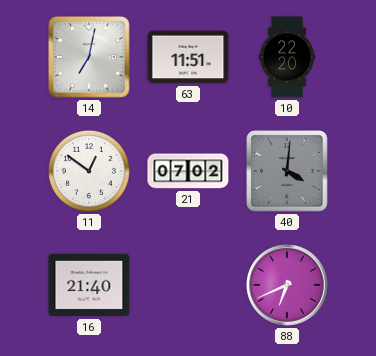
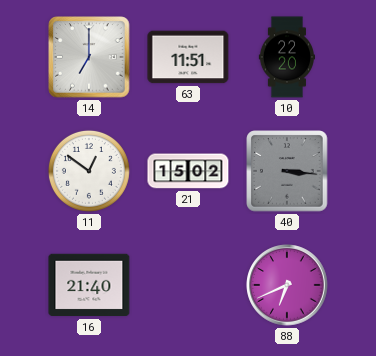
14: 7:02 -> 7:00
21: 07:02 -> 15:02
40: 4:01 -> 3:16
